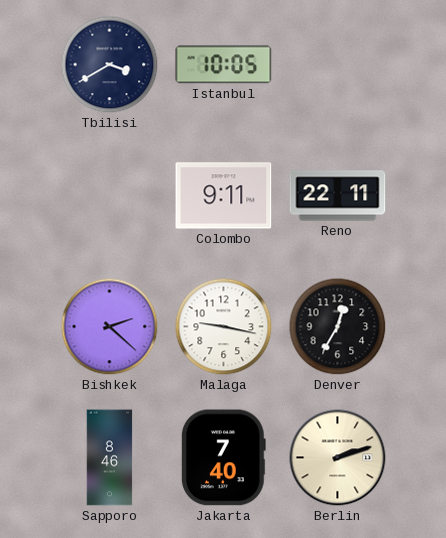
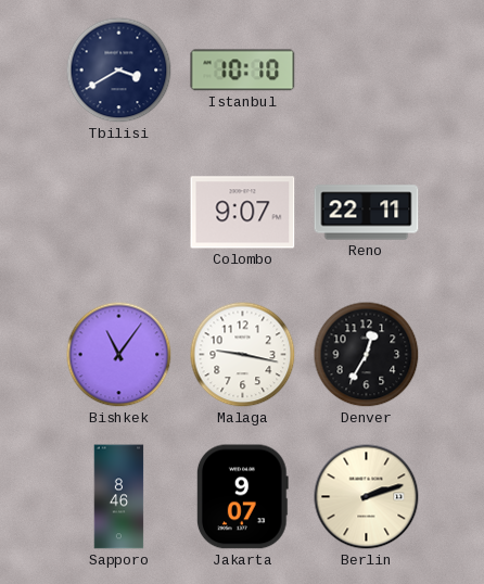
Istanbul: 10:05 -> 10:10
Colombo: 9:11 -> 9:07
Bishkek: 2:22 -> 11:06
Jakarta: 7:40 -> 9:07
